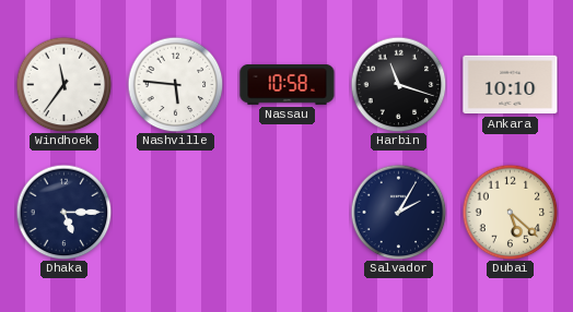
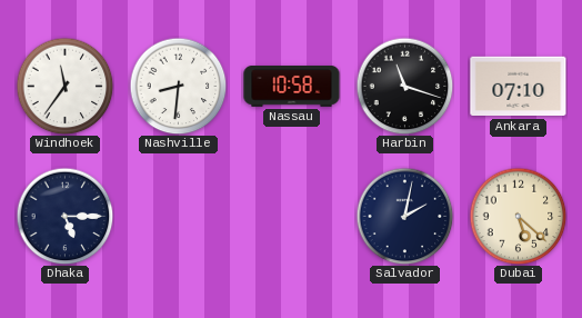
Nashville: 5:46 -> 8:31
Ankara: 10:10 -> 07:10
Salvador: 2:05 -> 2:02
